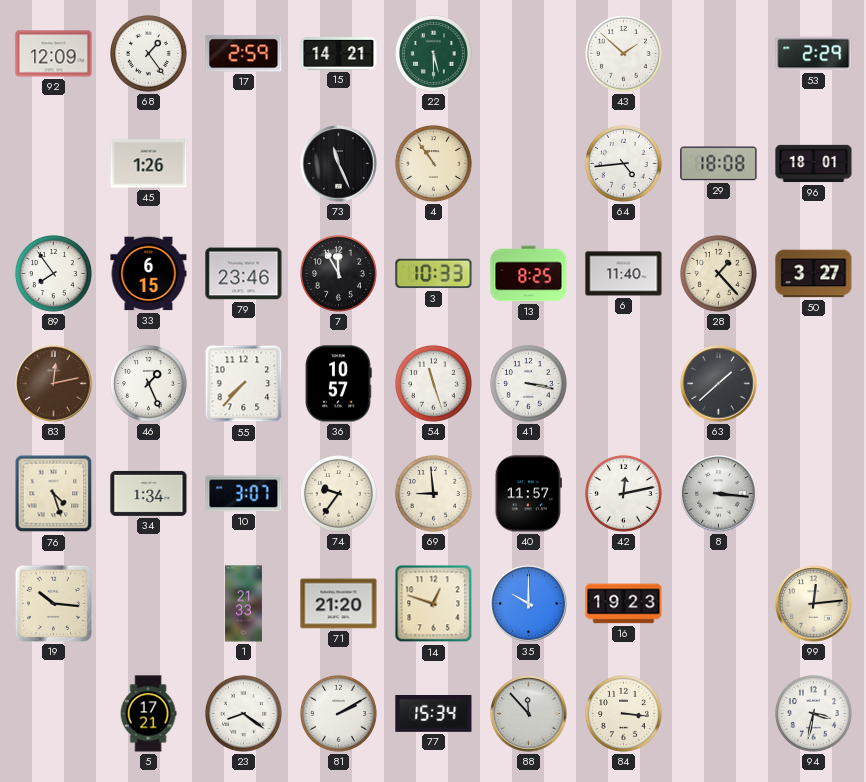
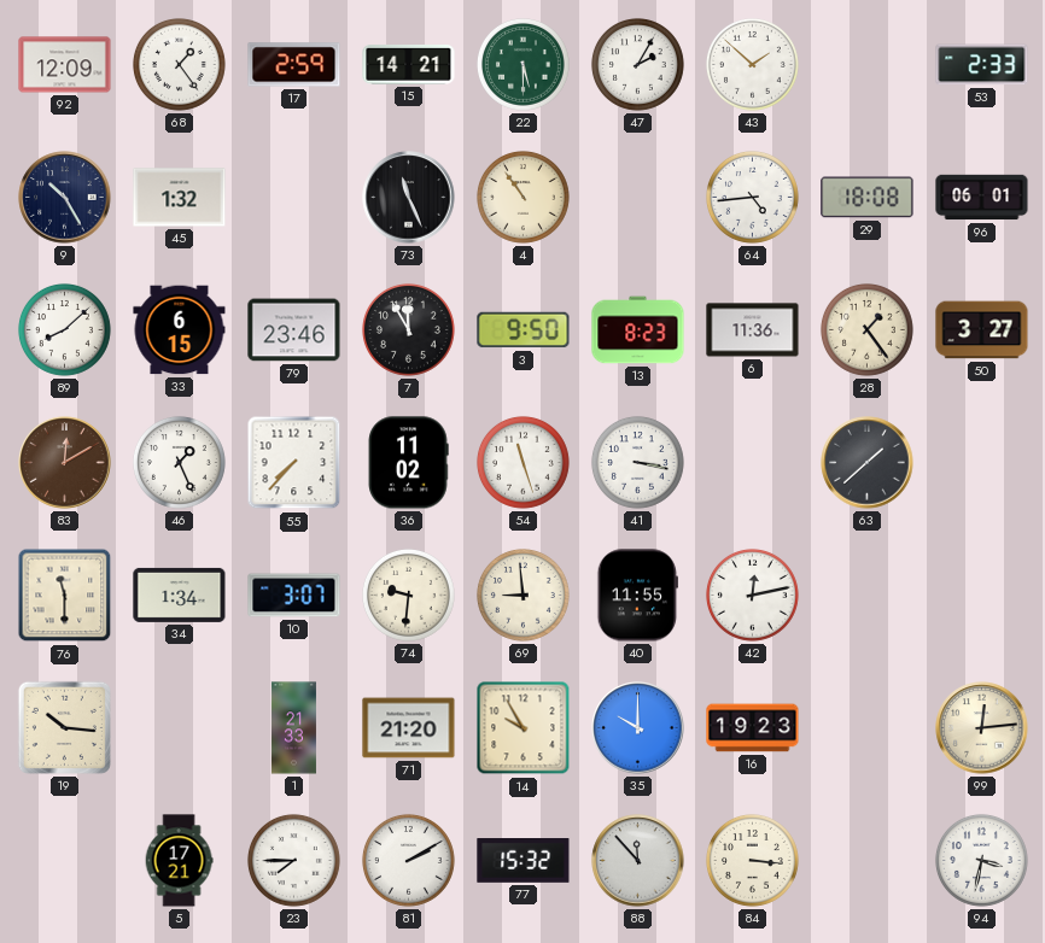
47: none -> 2:05
53: 2:29 -> 2:33
9: none -> 10:25
45: 1:26 -> 1:32
96: 18:01 -> 06:01
89: 7:54 -> 8:08
3: 10:33 -> 9:50
13: 8:25 -> 8:23
6: 11:40 -> 11:36
28: 1:23 -> 1:24
83: 12:13 -> 12:10
36: 10:57 -> 11:02
76: 4:27 -> 11:30
74: 9:36 -> 9:31
40: 11:57 -> 11:55
8: 3:16 -> none
14: 12:48 -> 9:55
23: 8:21 -> 7:45
77: 15:34 -> 15:32
